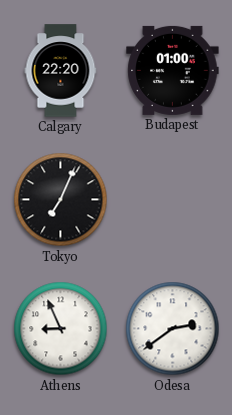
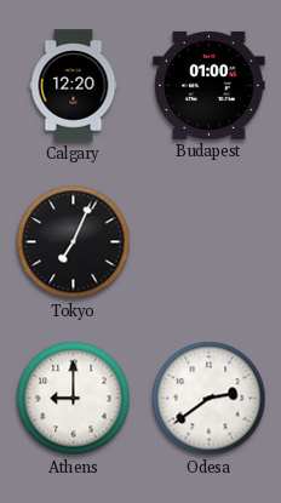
Calgary: 22:20 -> 12:20
Athens: 8:56 -> 9:00
